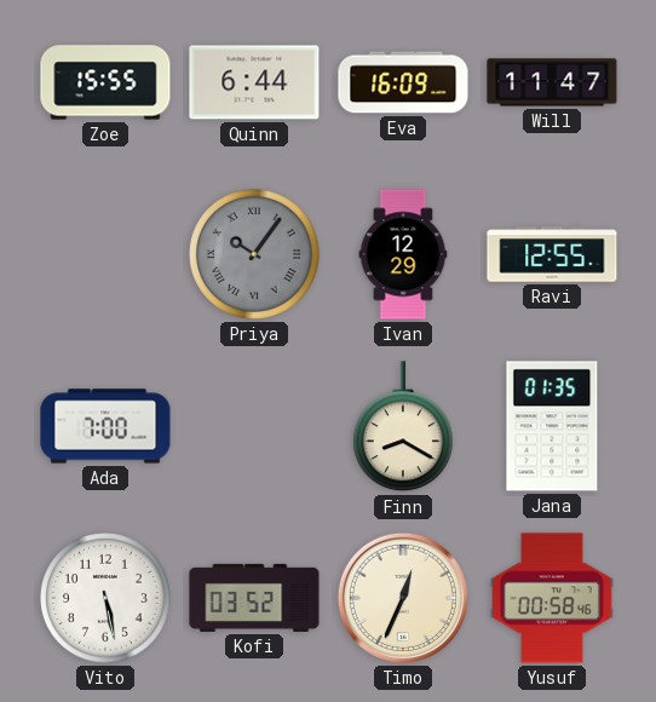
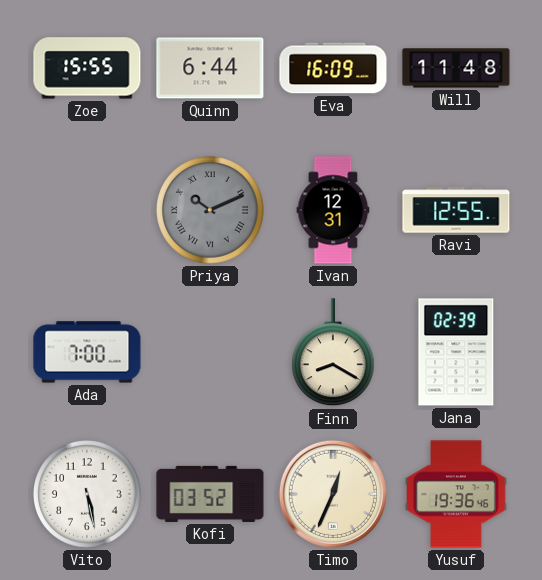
Will: 11:47 -> 11:48
Priya: 10:06 -> 10:11
Ivan: 12:29 -> 12:31
Jana: 01:35 -> 02:39
Yusuf: 00:58 -> 19:36
